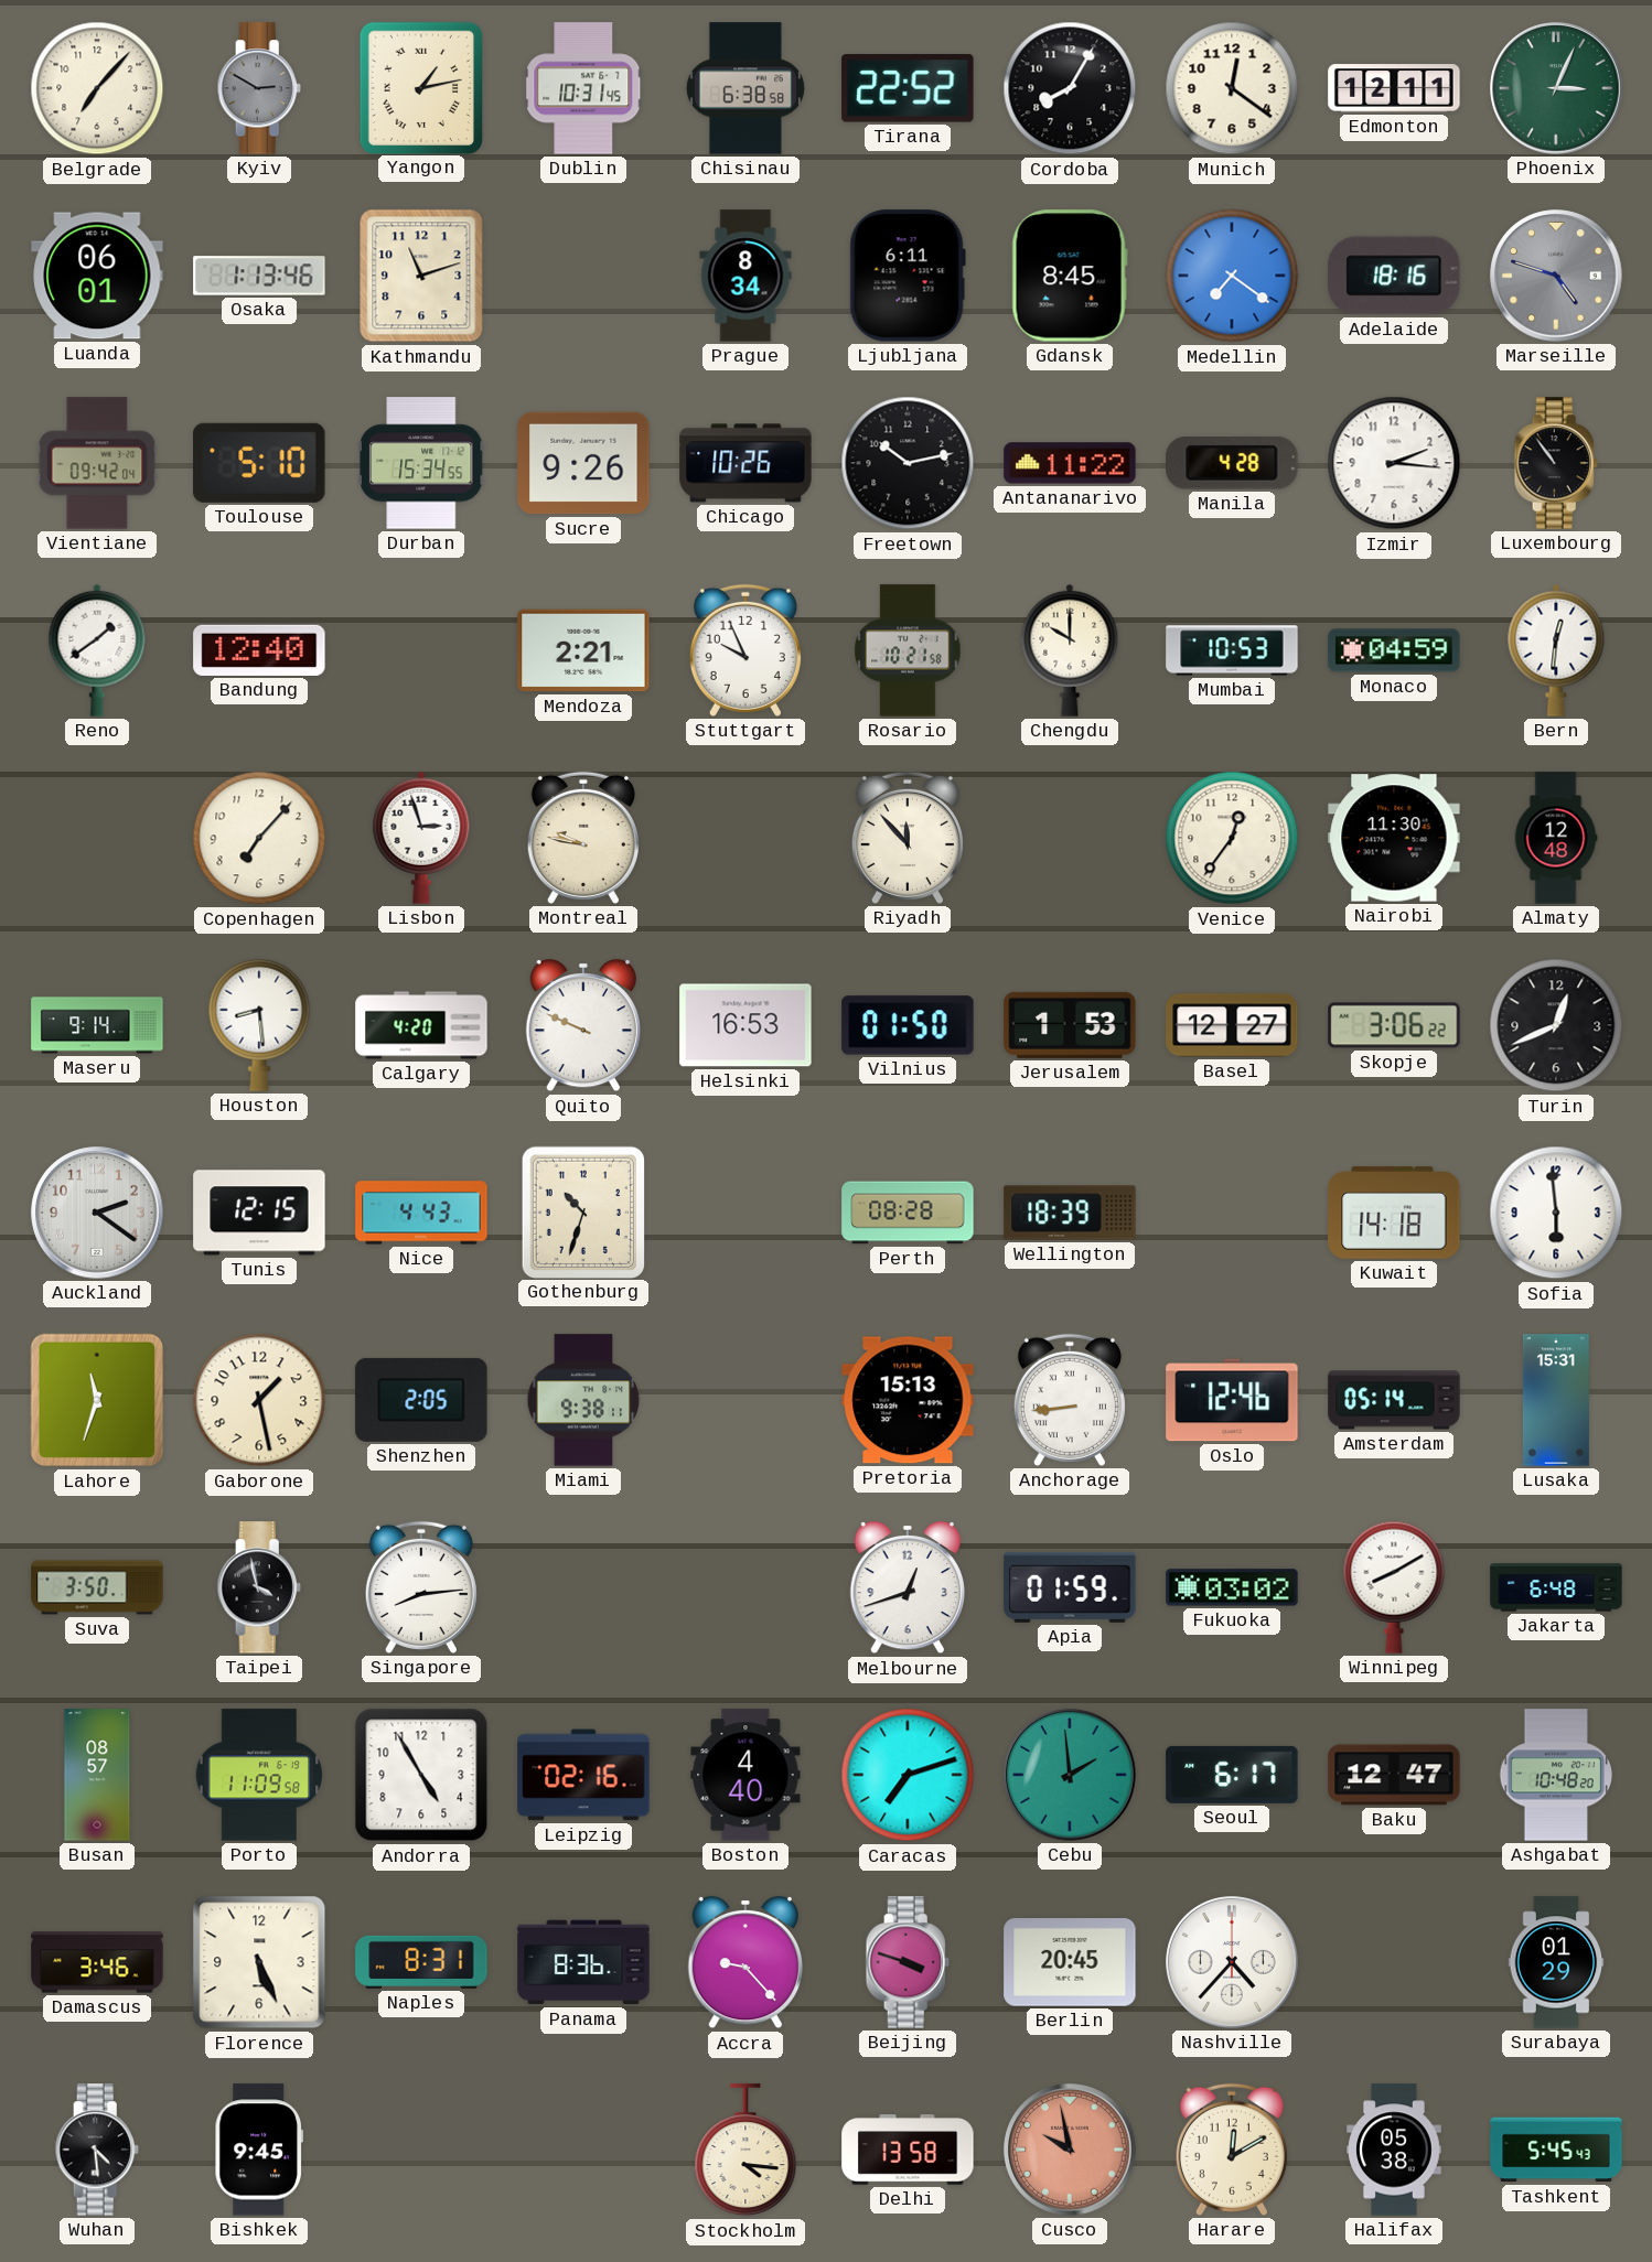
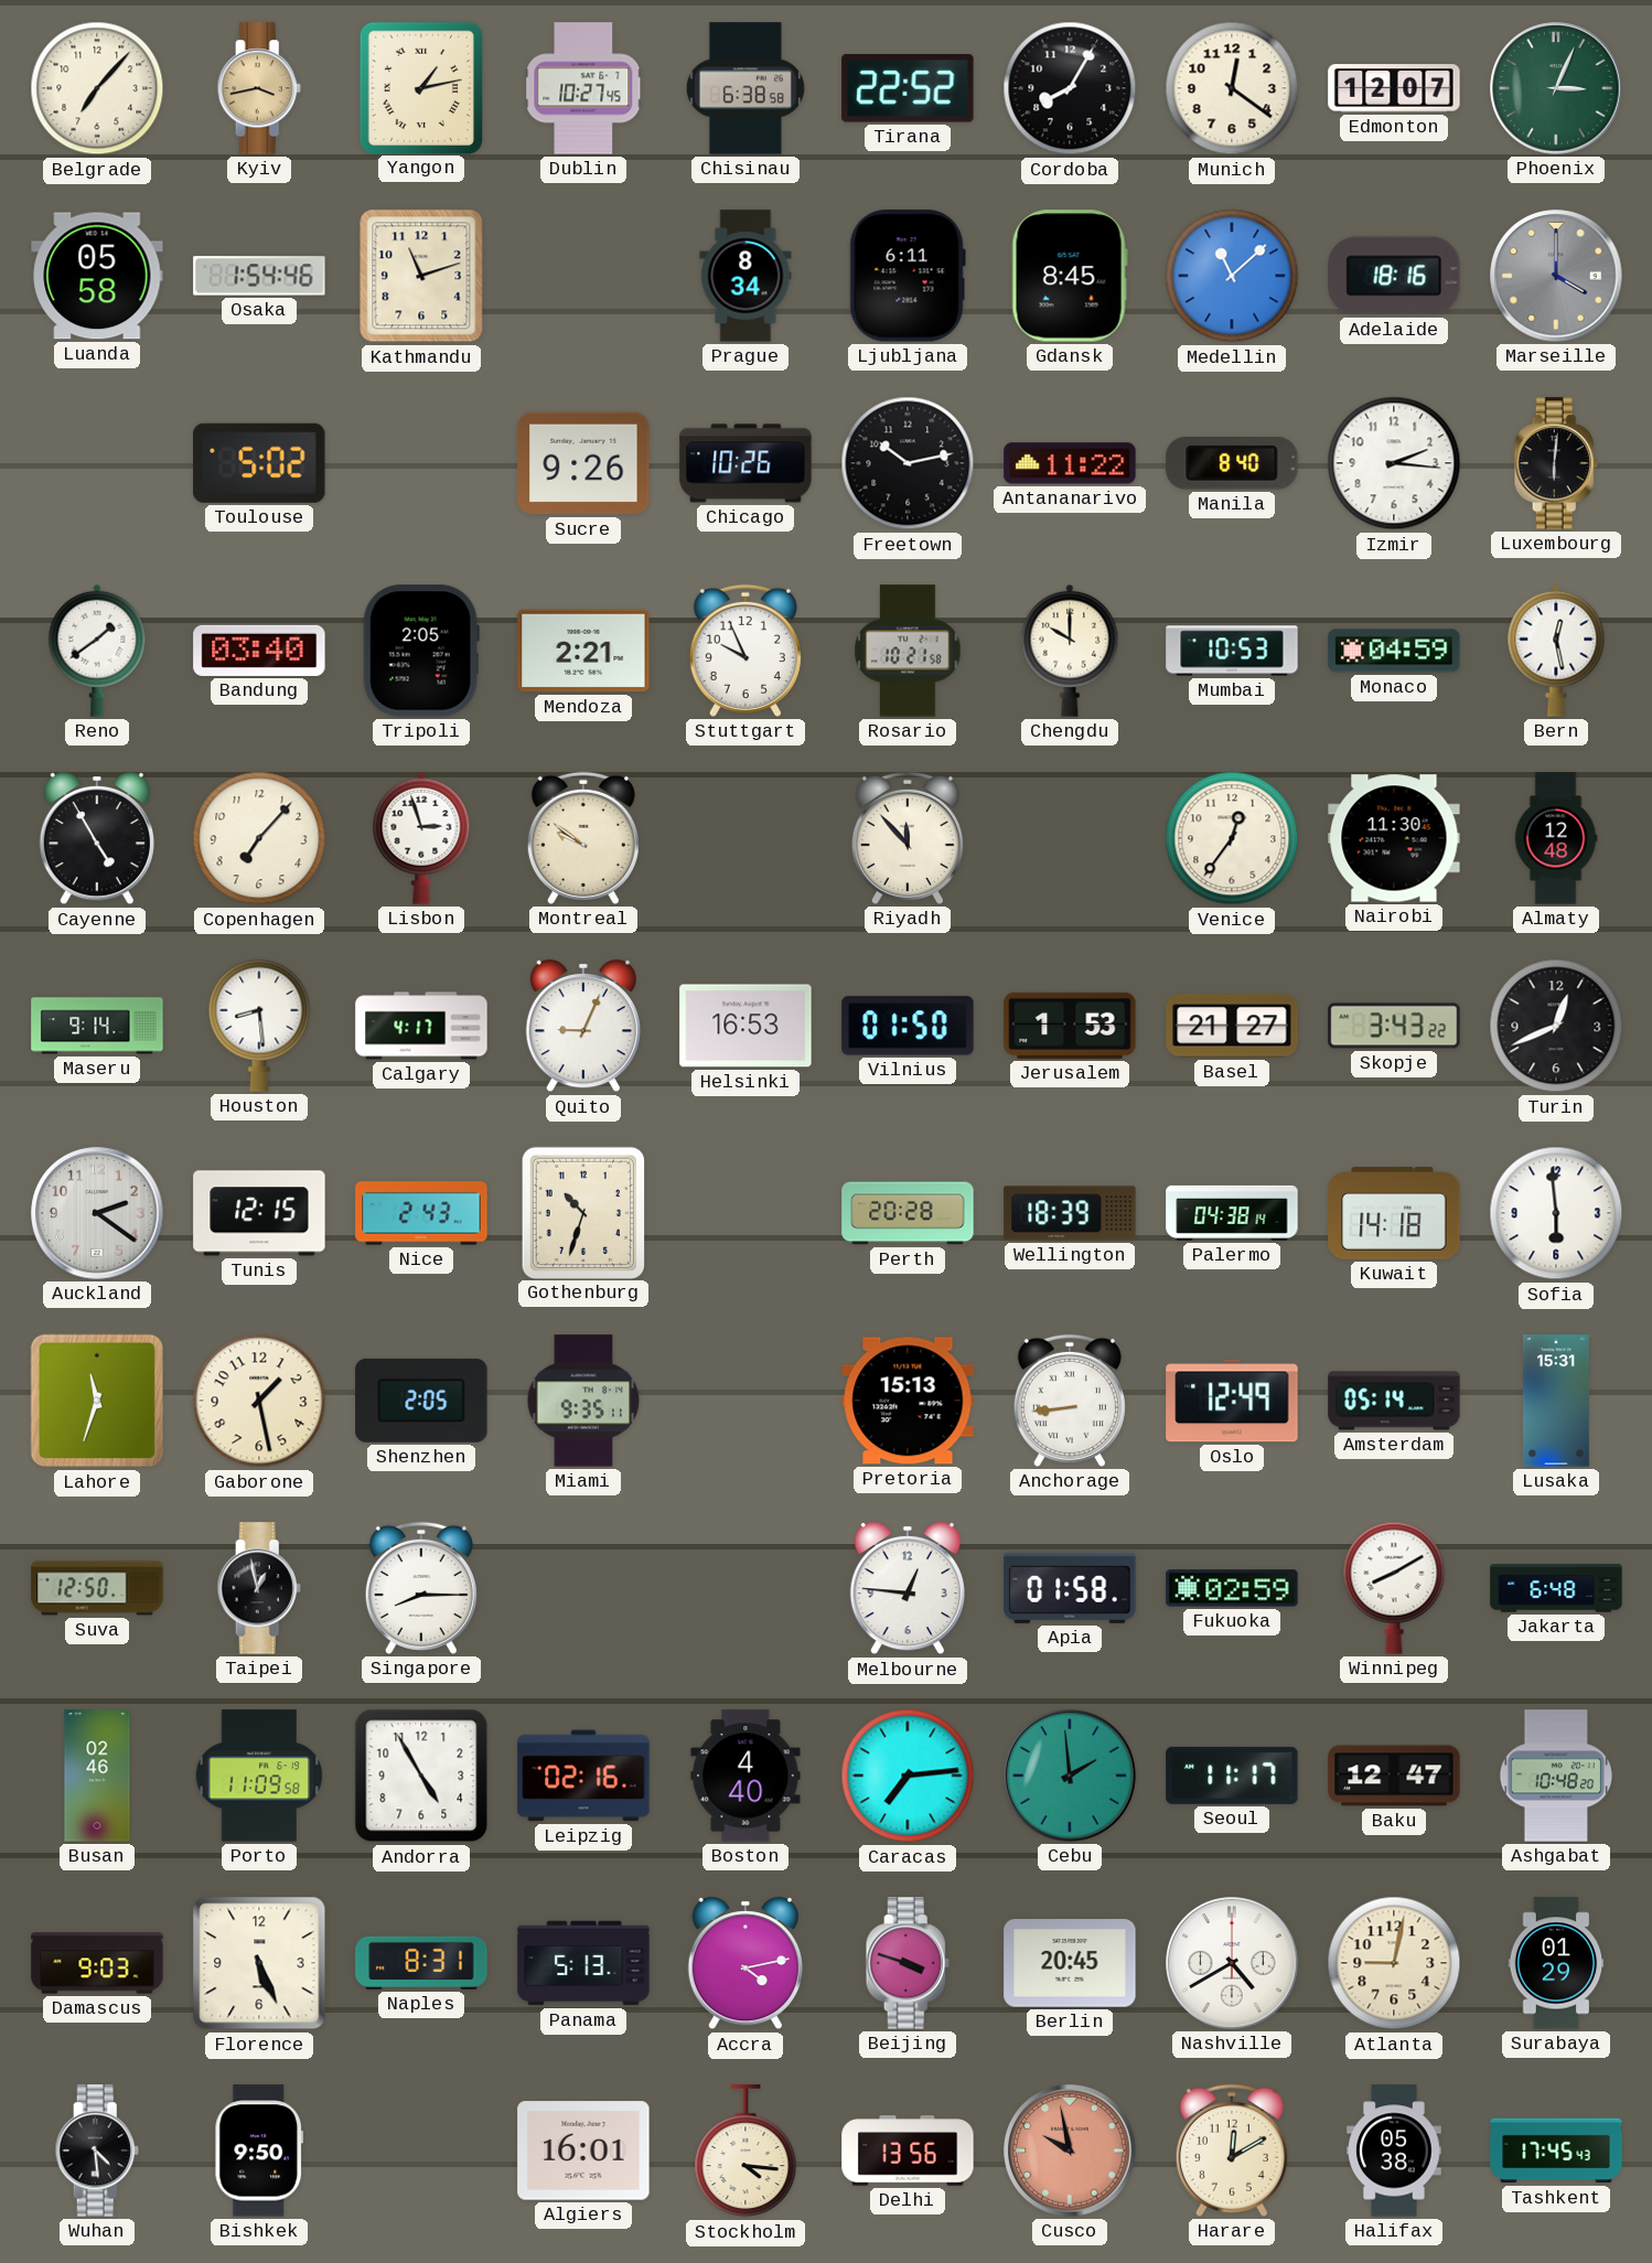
Kyiv: 2:50 -> 3:43
Kyiv dial: grey -> champagne
Dublin: 10:31 -> 10:27
Edmonton: 12:11 -> 12:07
Luanda: 06:01 -> 05:58
Osaka: 1:13 -> 1:54
Medellin: 7:21 -> 11:08
Marseille: 4:48 -> 4:00
Vientiane: 09:42 -> none
Toulouse: 5:10 -> 5:02
Durban: 15:34 -> none
Manila: 4:28 -> 8:40
Luxembourg: 10:54 -> 6:01
Bandung: 12:40 -> 03:40
Tripoli: none -> 2:05
Bern: 12:31 -> 12:28
Cayenne: none -> 4:55
Montreal: 9:47 -> 9:51
Calgary: 4:20 -> 4:17
Quito: 9:49 -> 9:04
Basel: 12:27 -> 21:27
Skopje: 3:06 -> 3:43
Nice: 4:43 -> 2:43
Perth: 08:28 -> 20:28
Palermo: none -> 04:38
Miami: 9:38 -> 9:35
Oslo: 12:46 -> 12:49
Suva: 3:50 -> 12:50
Taipei: 3:58 -> 12:58
Singapore: 8:14 -> 8:15
Melbourne: 12:42 -> 12:46
Apia: 01:59 -> 01:58
Fukuoka: 03:02 -> 02:59
Busan: 08:57 -> 02:46
Caracas: 7:12 -> 7:14
Seoul: 6:17 -> 11:17
Damascus: 3:46 -> 9:03
Panama: 8:36 -> 5:13
Accra: 9:23 -> 4:13
Nashville: 4:37 -> 4:40
Atlanta: none -> 9:02
Bishkek: 9:45 -> 9:50
Algiers: none -> 16:01
Delhi: 13:58 -> 13:56
Tashkent: 5:45 -> 17:45
